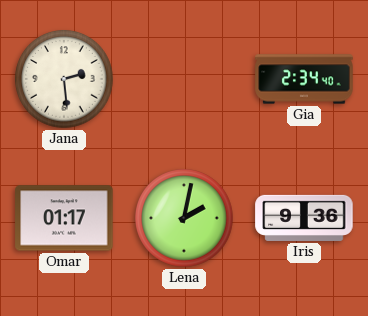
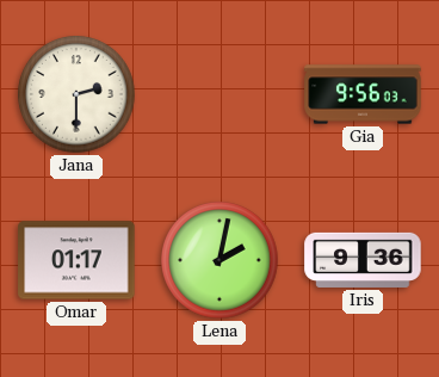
Jana: 2:29 -> 2:30
Gia: 2:34 -> 9:56
